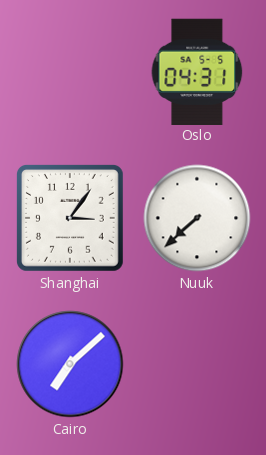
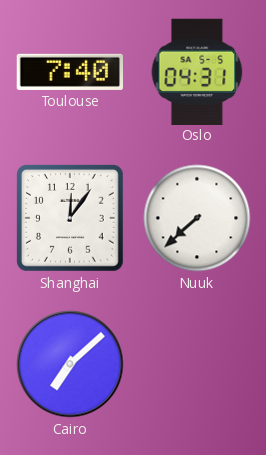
Toulouse: none -> 7:40
Shanghai: 3:06 -> 12:06
